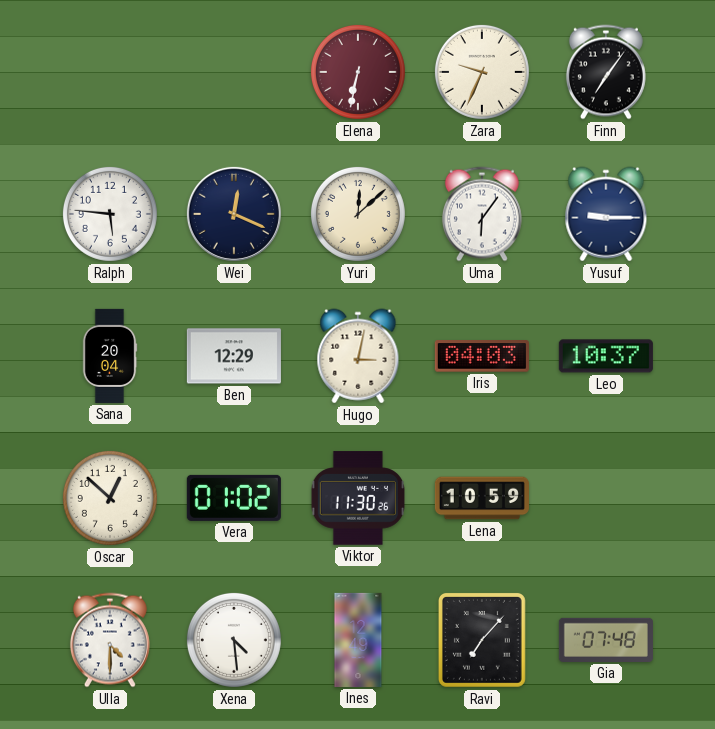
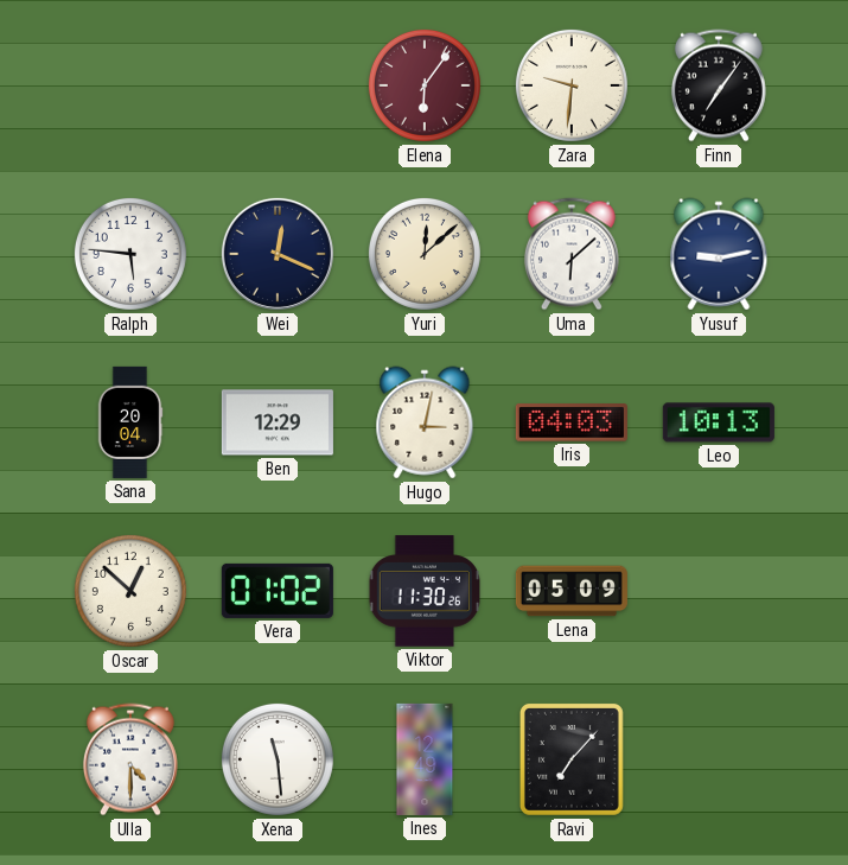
Elena: 6:32 -> 6:06
Zara: 9:34 -> 9:31
Uma: 6:06 -> 6:08
Yusuf: 9:15 -> 9:13
Leo: 10:37 -> 10:13
Lena: 10:59 -> 05:09
Xena: 4:29 -> 11:29
Gia: 07:48 -> none
